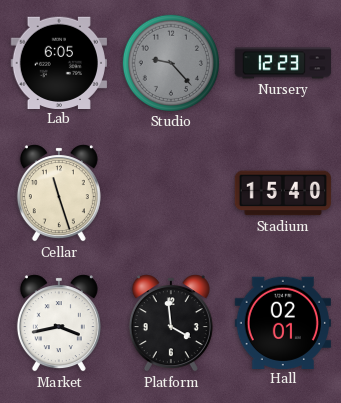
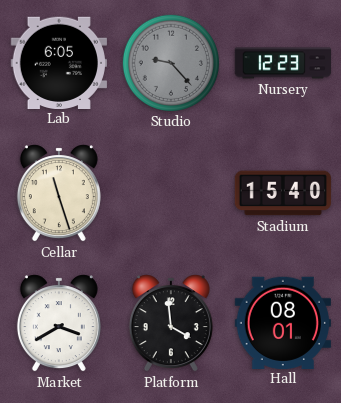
Market: 3:43 -> 3:40
Hall: 02:01 -> 08:01
